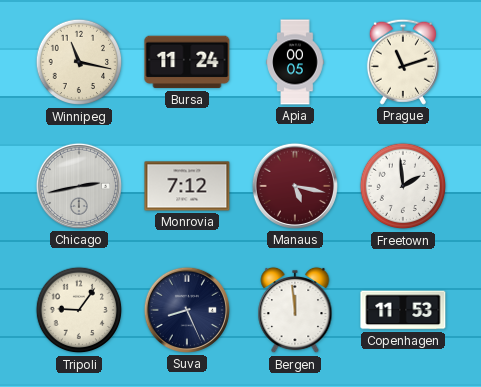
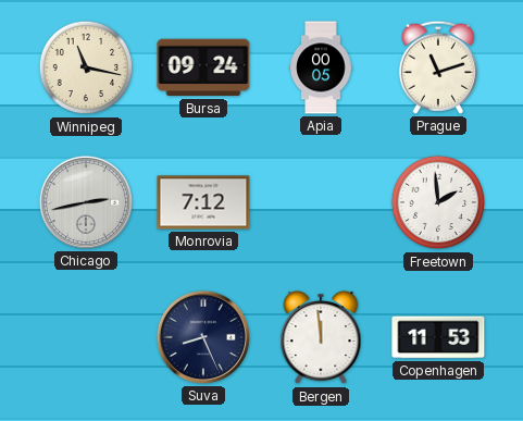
Bursa: 11:24 -> 09:24
Manaus: 5:17 -> none
Tripoli: 9:06 -> none
